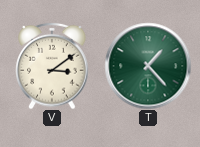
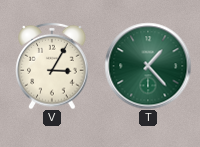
V: 3:09 -> 3:05
